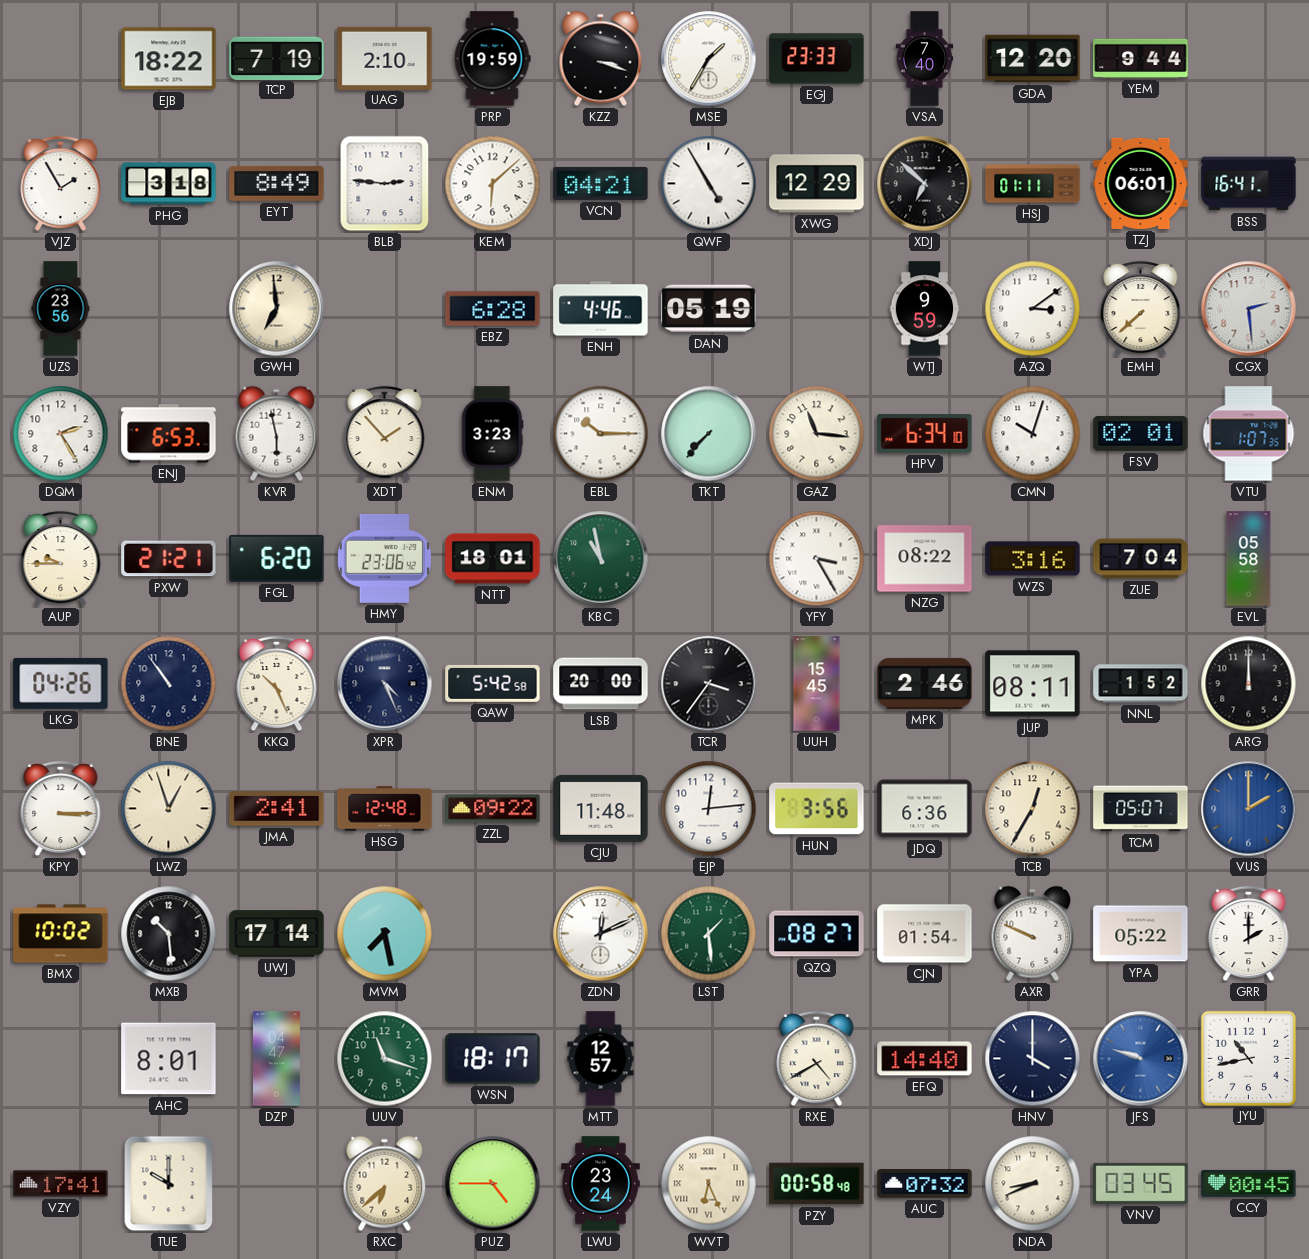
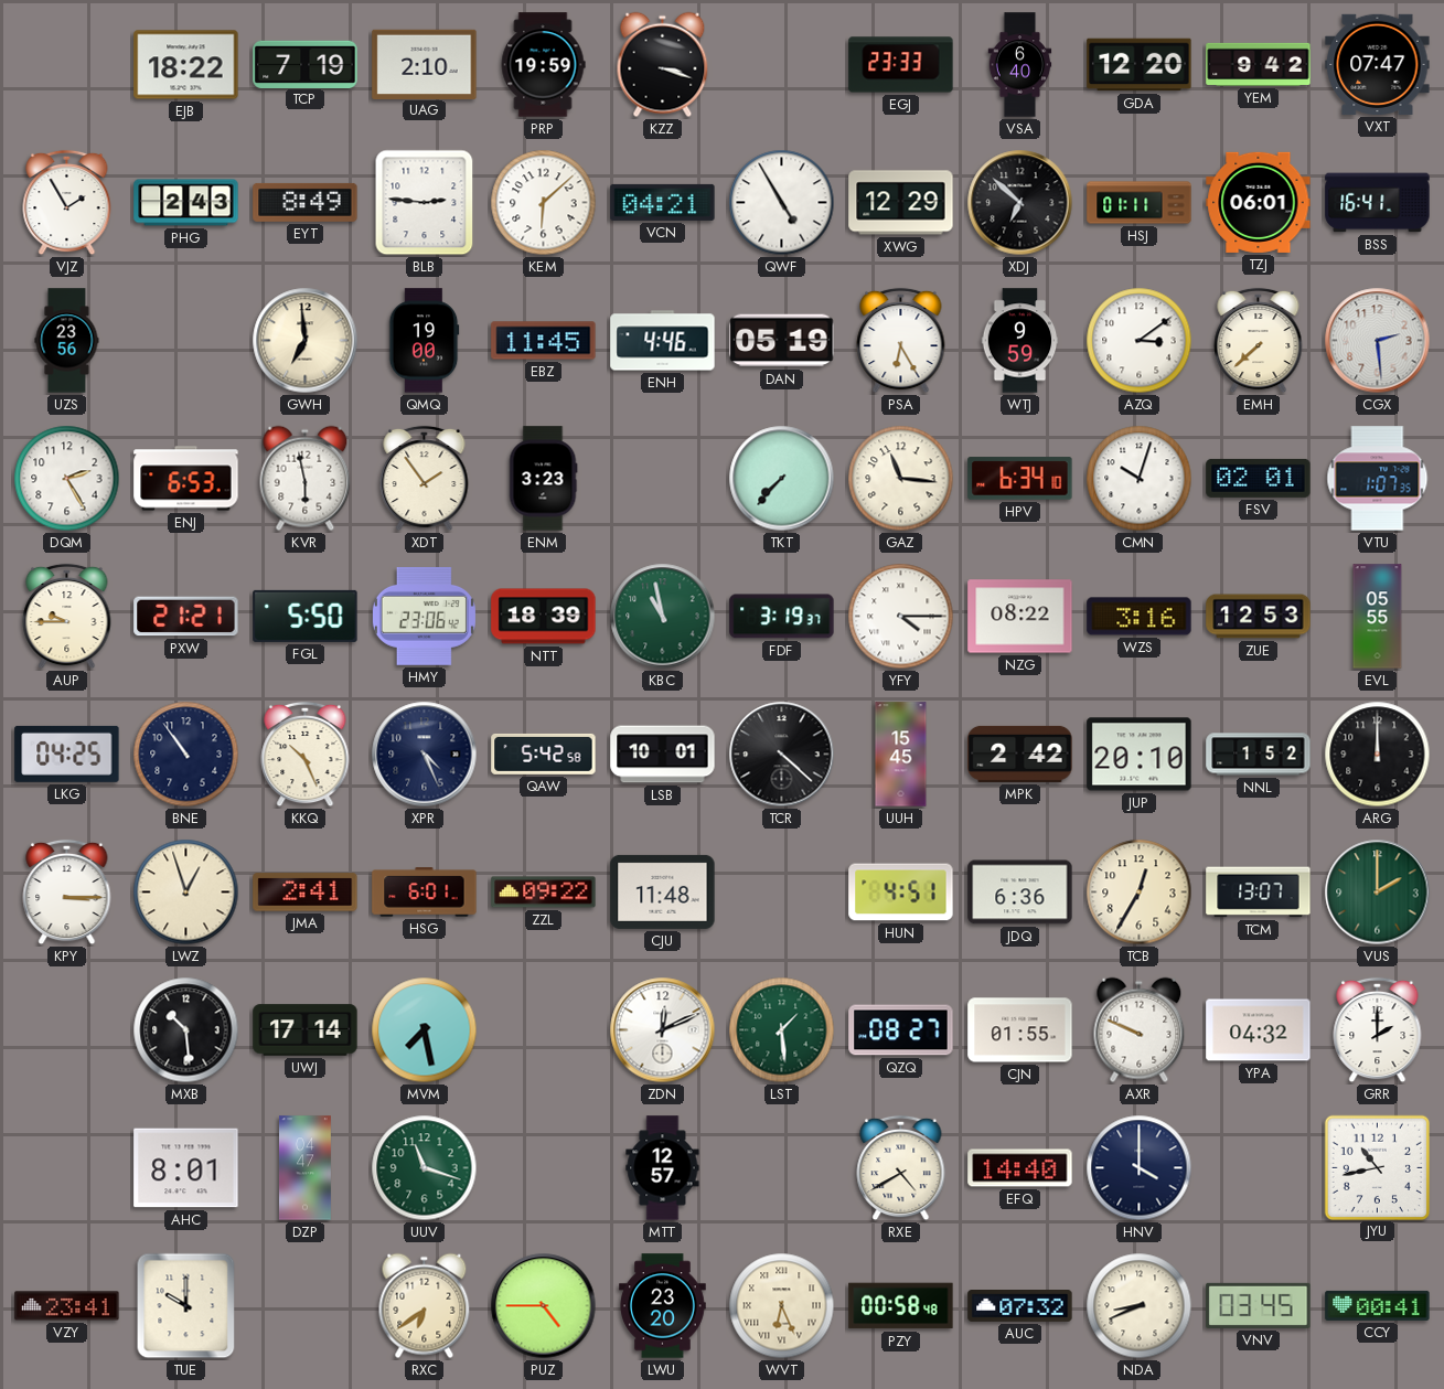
MSE: 1:35 -> none
VSA: 7:40 -> 6:40
YEM: 9:44 -> 9:42
VXT: none -> 07:47
PHG: 3:18 -> 2:43
QMQ: none -> 19:00
EBZ: 6:28 -> 11:45
PSA: none -> 6:25
XDT: 1:53 -> 1:54
EBL: 10:15 -> none
FGL: 6:20 -> 5:50
NTT: 18:01 -> 18:39
FDF: none -> 3:19
YFY: 3:25 -> 4:15
ZUE: 7:04 -> 12:53
EVL: 05:58 -> 05:55
LKG: 04:26 -> 04:25
LSB: 20:00 -> 10:01
TCR: 3:36 -> 4:22
MPK: 2:46 -> 2:42
JUP: 08:11 -> 20:10
HSG: 12:48 -> 6:01
EJP: 12:14 -> none
HUN: 3:56 -> 4:51
TCM: 05:07 -> 13:07
VUS dial: blue -> green
BMX: 10:02 -> none
CJN: 01:54 -> 01:55
YPA: 05:22 -> 04:32
WSN: 18:17 -> none
JFS: 9:48 -> none
VZY: 17:41 -> 23:41
RXC: 6:38 -> 6:39
LWU: 23:24 -> 23:20
CCY: 00:45 -> 00:41
